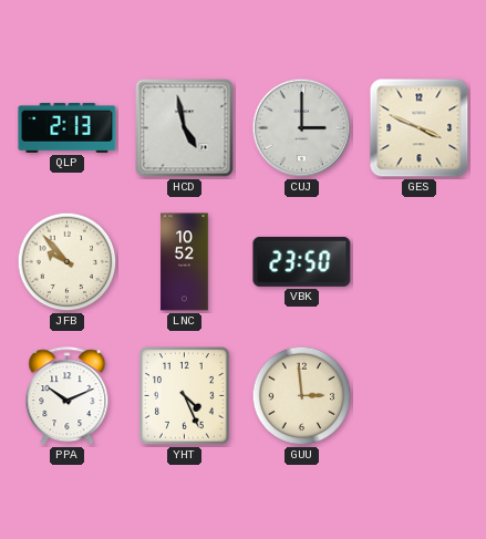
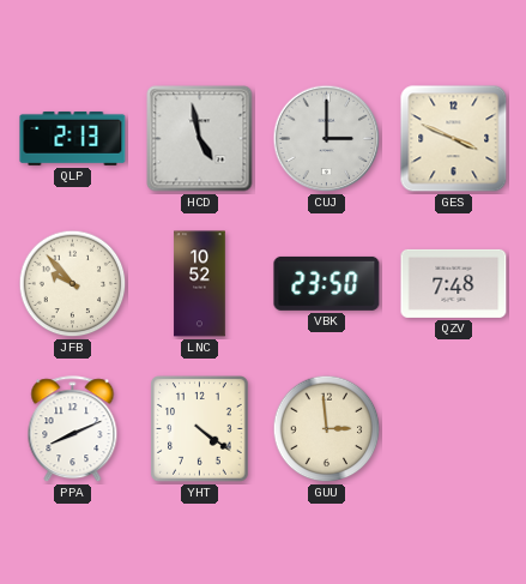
QZV: none -> 7:48
PPA: 10:11 -> 8:11
YHT: 4:26 -> 4:21
